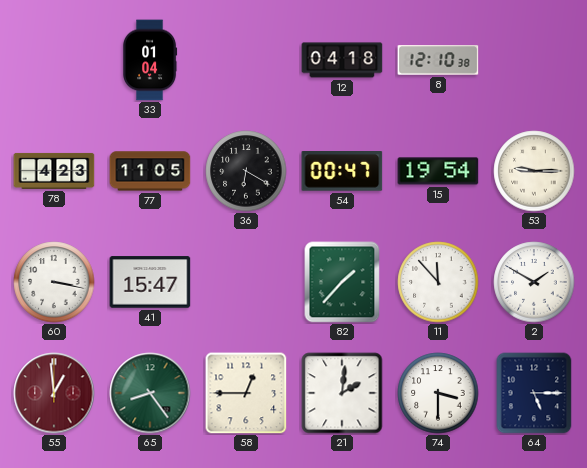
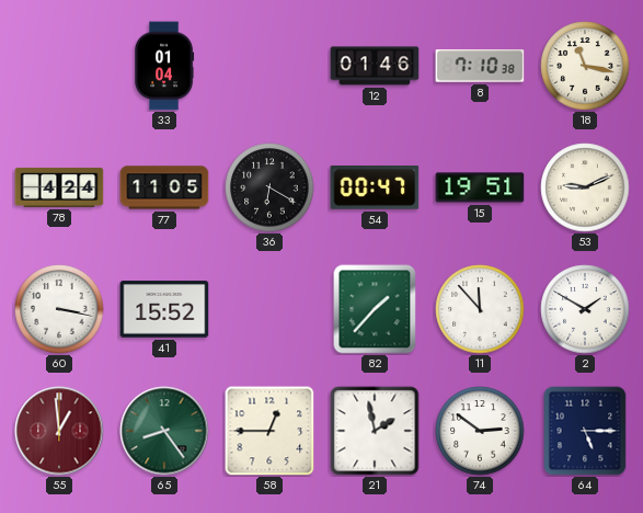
12: 04:18 -> 01:46
8: 12:10 -> 7:10
18: none -> 11:17
78: 4:23 -> 4:24
15: 19:54 -> 19:51
53: 9:15 -> 9:11
41: 15:47 -> 15:52
21: 2:01 -> 1:58
74: 3:30 -> 2:51
